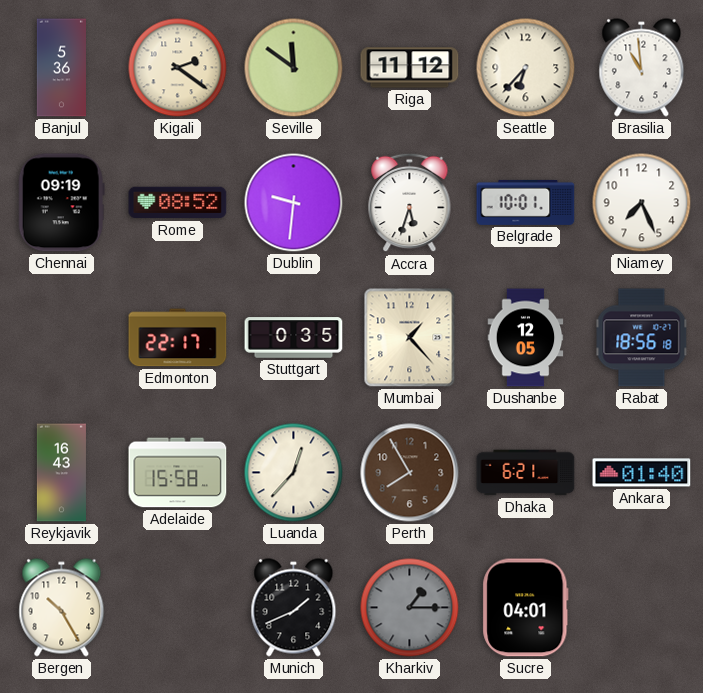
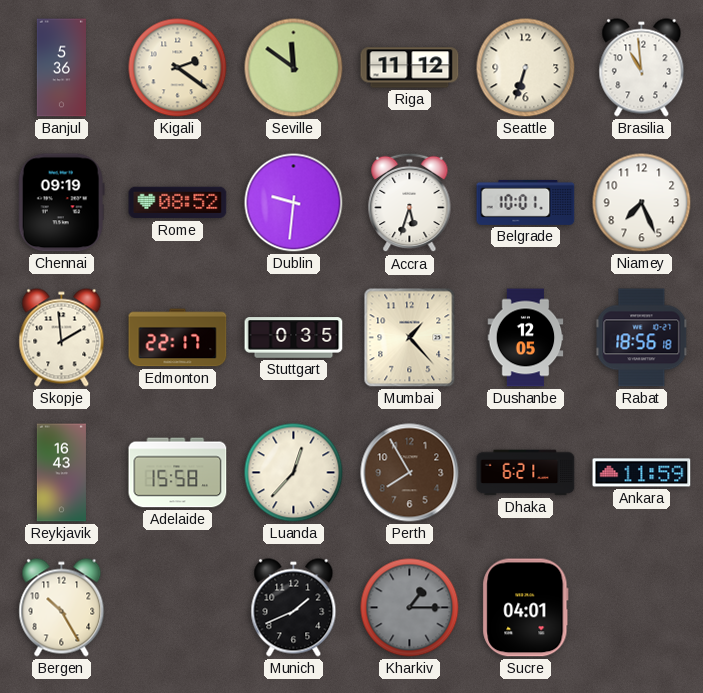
Seattle: 6:37 -> 6:33
Skopje: none -> 1:59
Ankara: 01:40 -> 11:59
